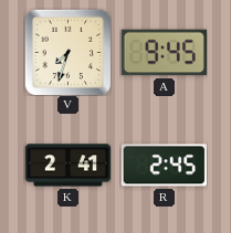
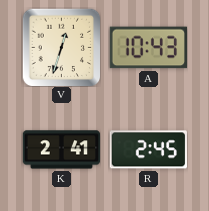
V: 7:33 -> 12:33
A: 9:45 -> 10:43
